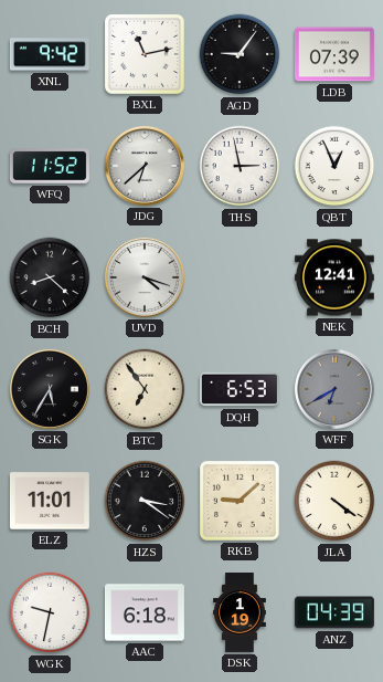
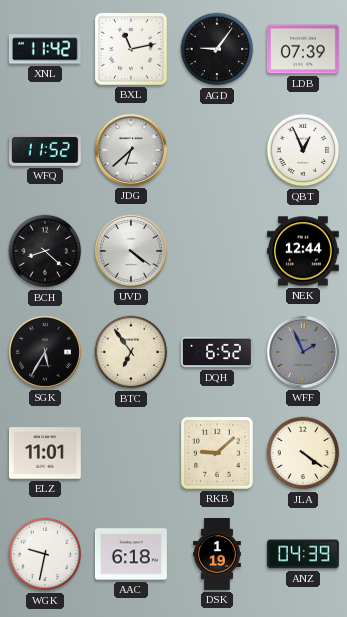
XNL: 9:42 -> 11:42
THS: 2:58 -> none
UVD: 4:18 -> 4:21
NEK: 12:41 -> 12:44
DQH: 6:53 -> 6:52
WFF: 6:40 -> 1:56
HZS: 3:21 -> none
